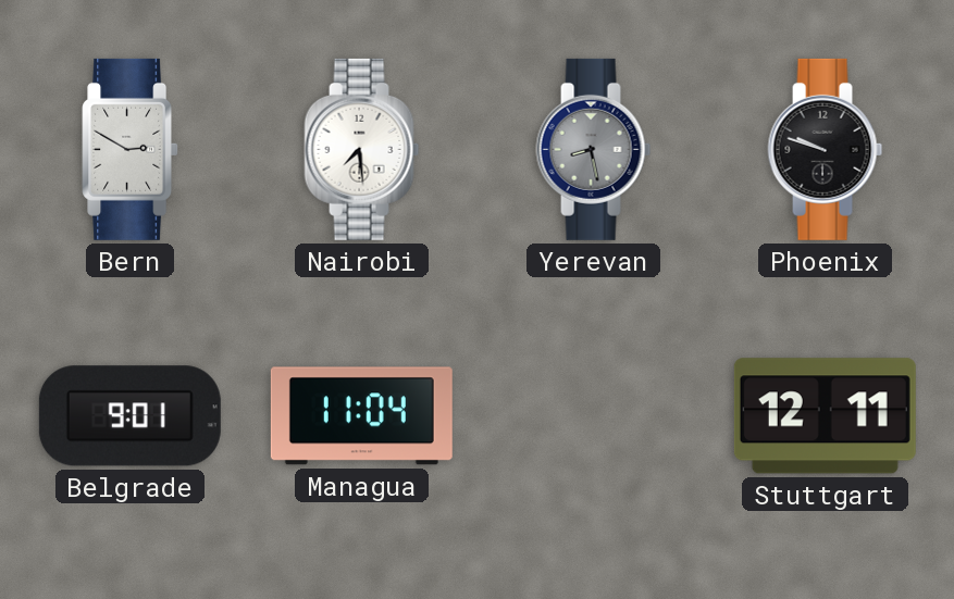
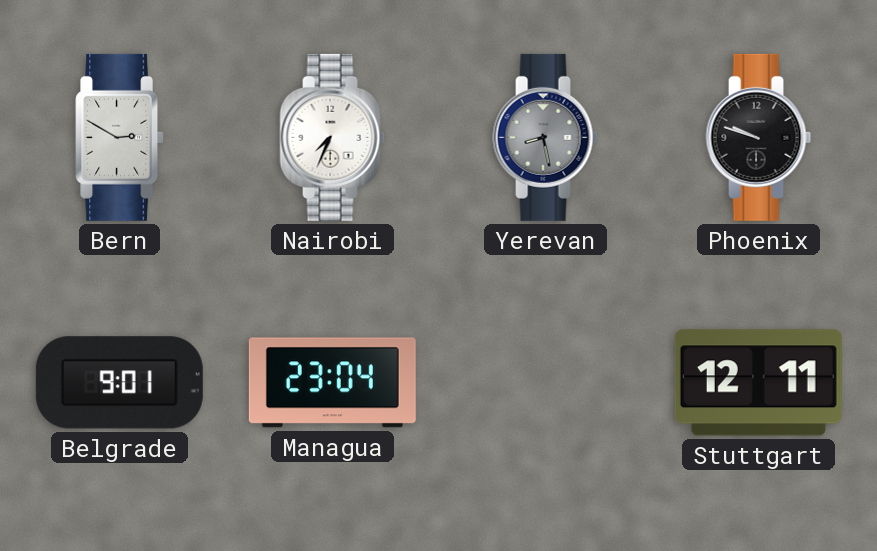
Nairobi: 7:29 -> 7:34
Managua: 11:04 -> 23:04
